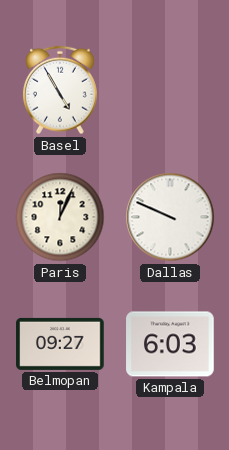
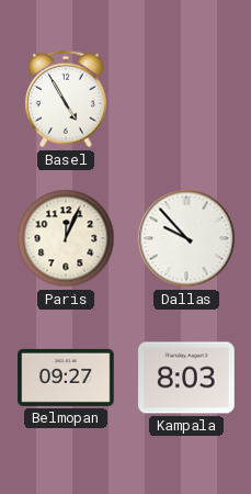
Dallas: 9:49 -> 9:53
Kampala: 6:03 -> 8:03
